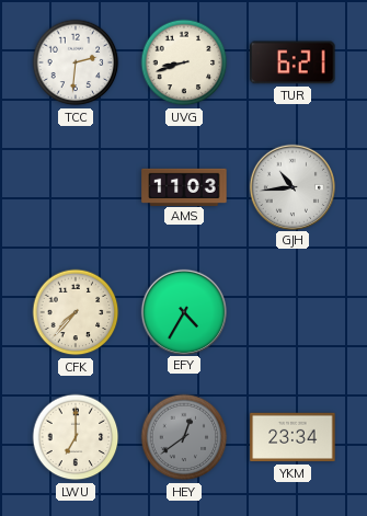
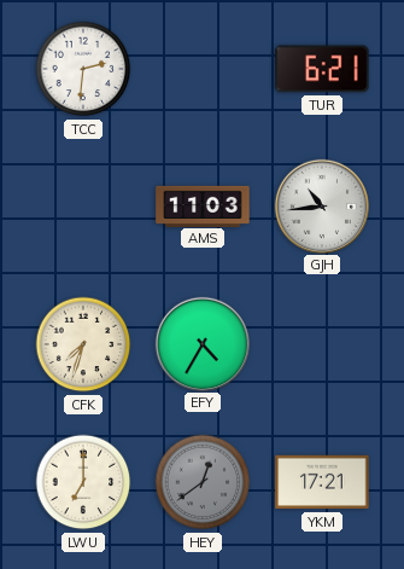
UVG: 8:42 -> none
CFK: 7:37 -> 7:33
YKM: 23:34 -> 17:21
